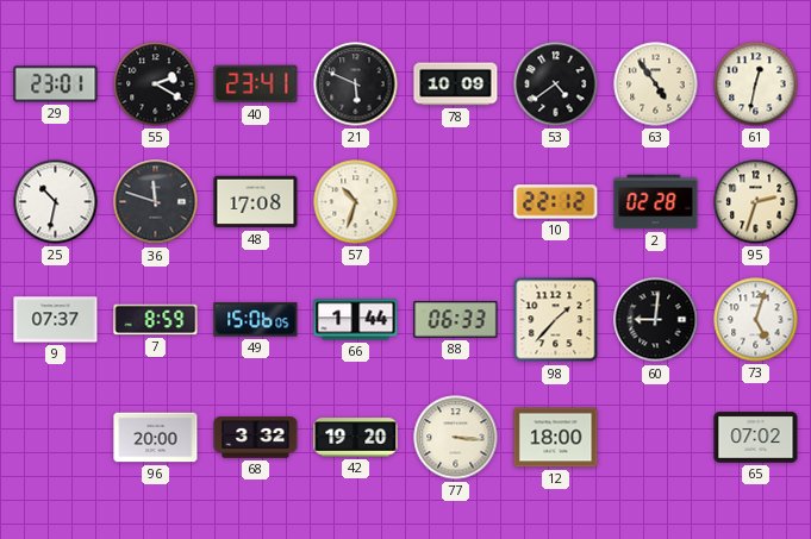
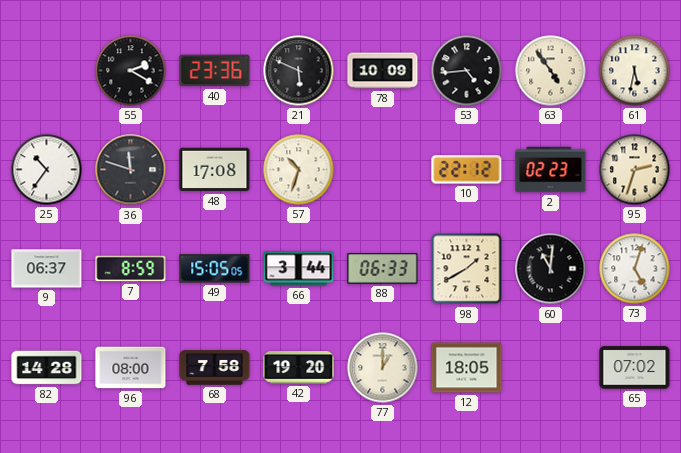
29: 23:01 -> none
40: 23:41 -> 23:36
53: 4:39 -> 4:44
61: 12:32 -> 5:32
25: 10:32 -> 10:36
2: 02:28 -> 02:23
9: 07:37 -> 06:37
49: 15:06 -> 15:05
66: 1:44 -> 3:44
98: 1:37 -> 1:40
60: 9:01 -> 11:01
82: none -> 14:28
96: 20:00 -> 08:00
68: 3:32 -> 7:58
77: 3:16 -> 1:00
12: 18:00 -> 18:05
